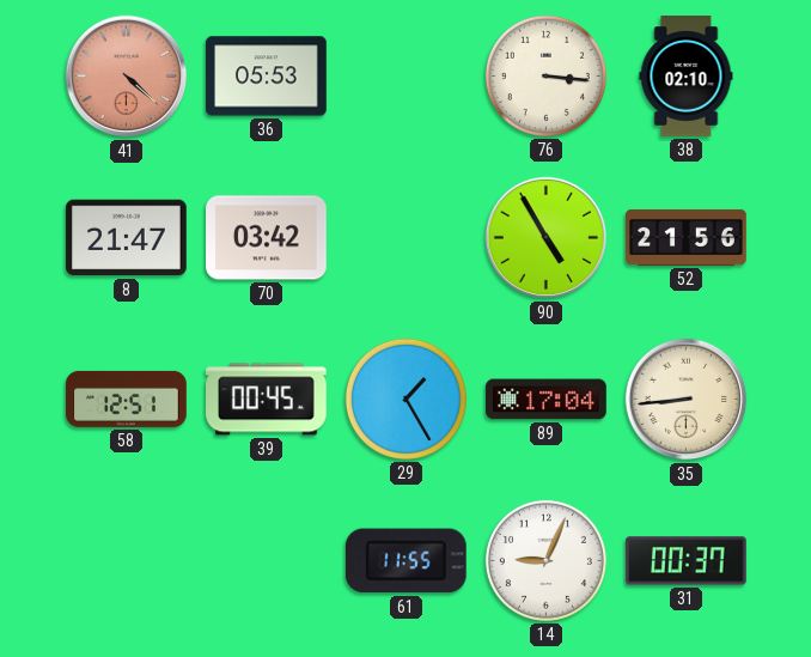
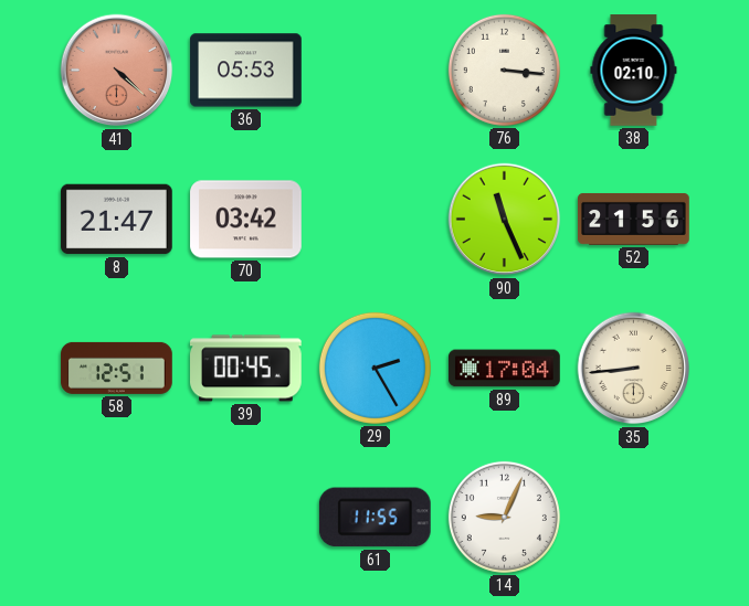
90: 4:55 -> 11:26
29: 1:25 -> 2:25
31: 00:37 -> none
